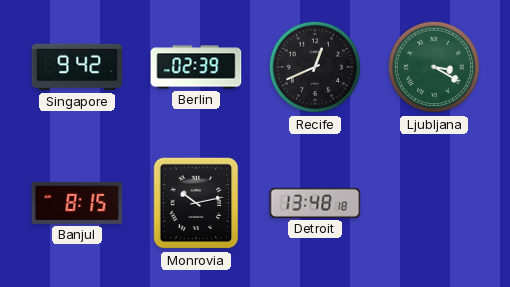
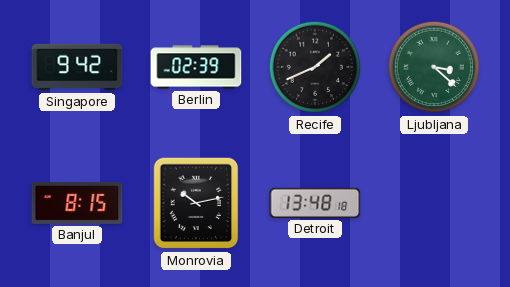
Recife: 12:41 -> 1:41
Ljubljana: 3:20 -> 3:22
